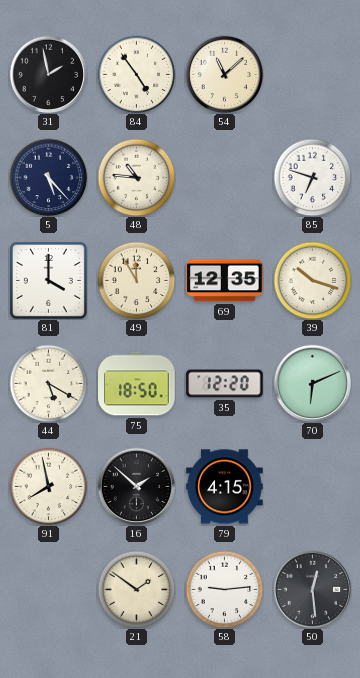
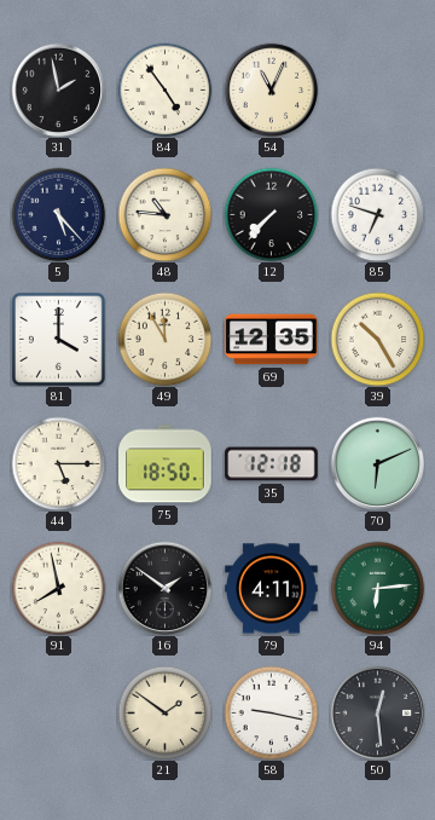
54: 11:08 -> 11:04
12: none -> 7:37
39: 10:18 -> 10:25
44: 5:20 -> 5:15
35: 12:20 -> 12:18
16: 1:52 -> 1:51
79: 4:15 -> 4:11
94: none -> 6:14
58: 9:14 -> 9:17
